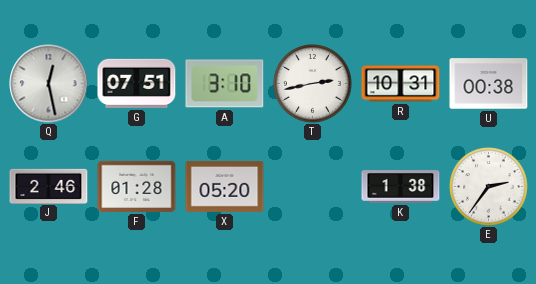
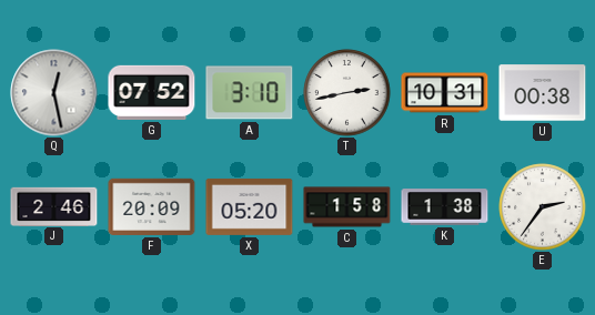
G: 07:51 -> 07:52
F: 01:28 -> 20:09
C: none -> 1:58
